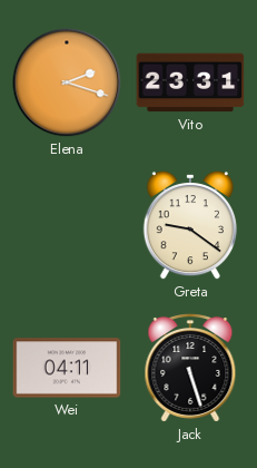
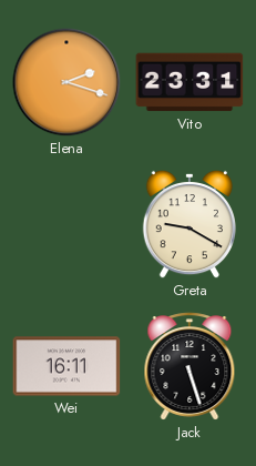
Greta: 9:21 -> 9:20
Wei: 04:11 -> 16:11
